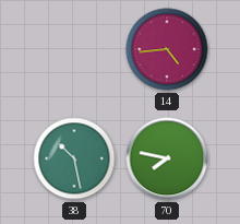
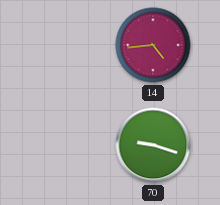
38: 10:28 -> none
70: 7:47 -> 9:18
